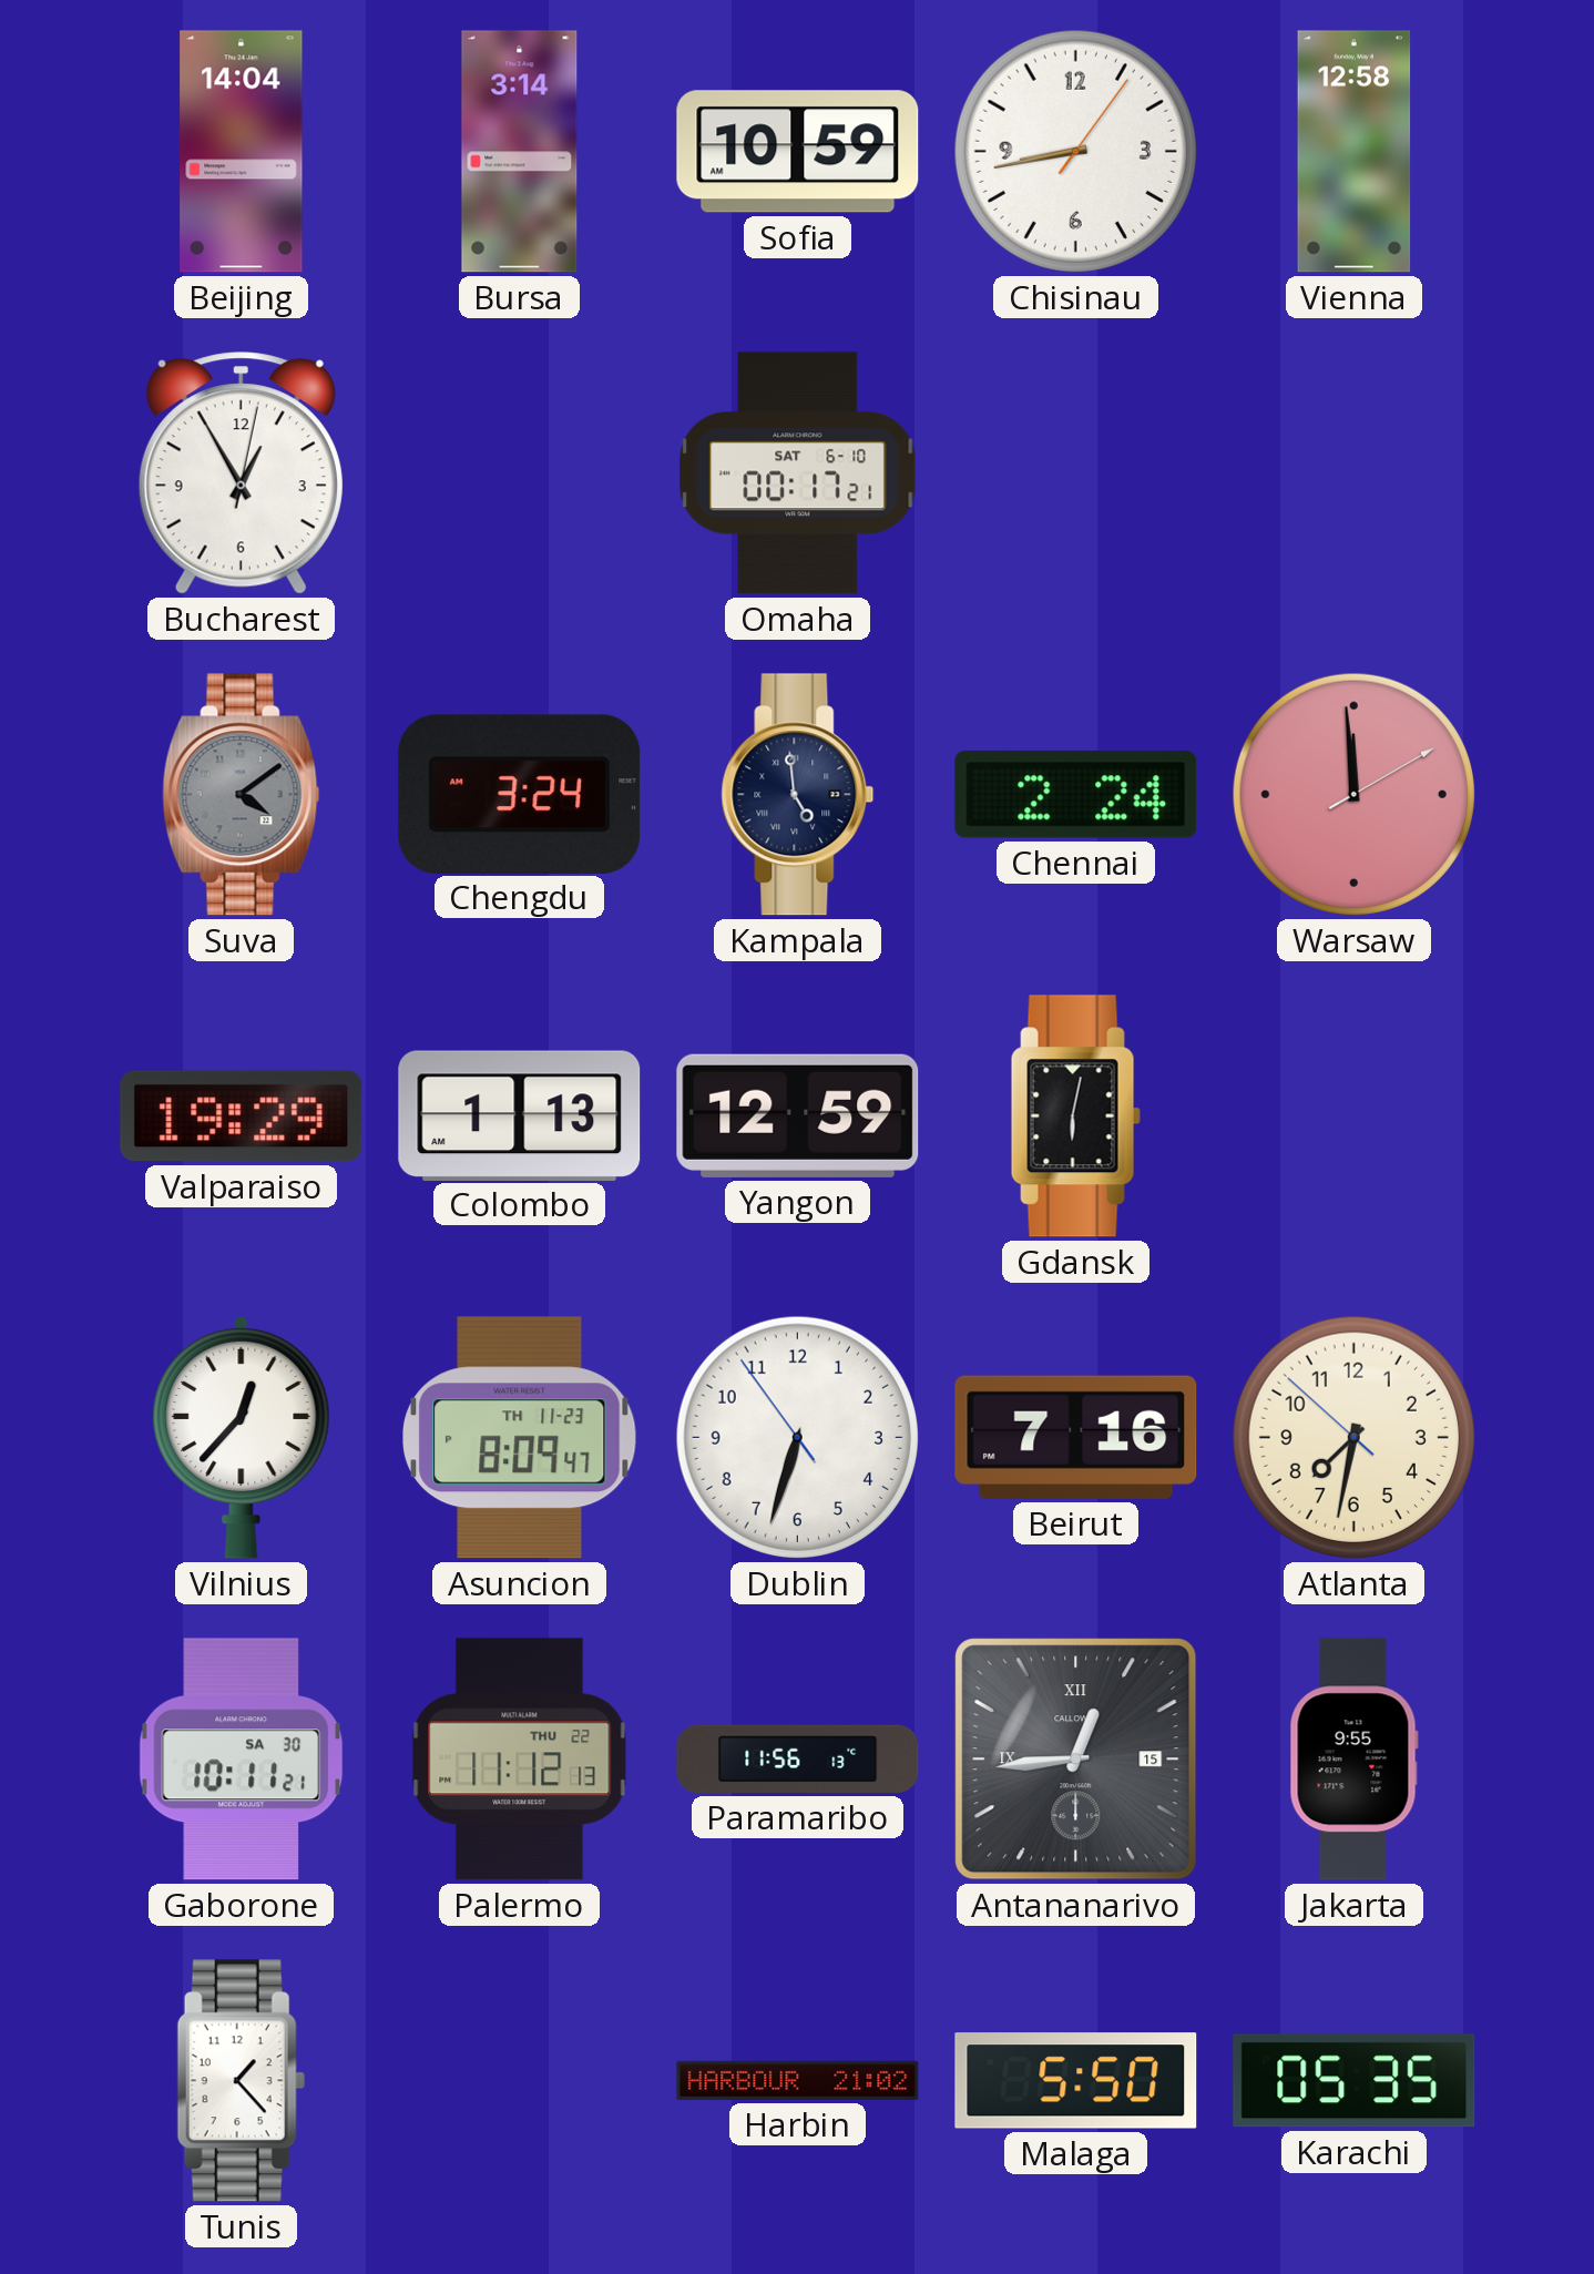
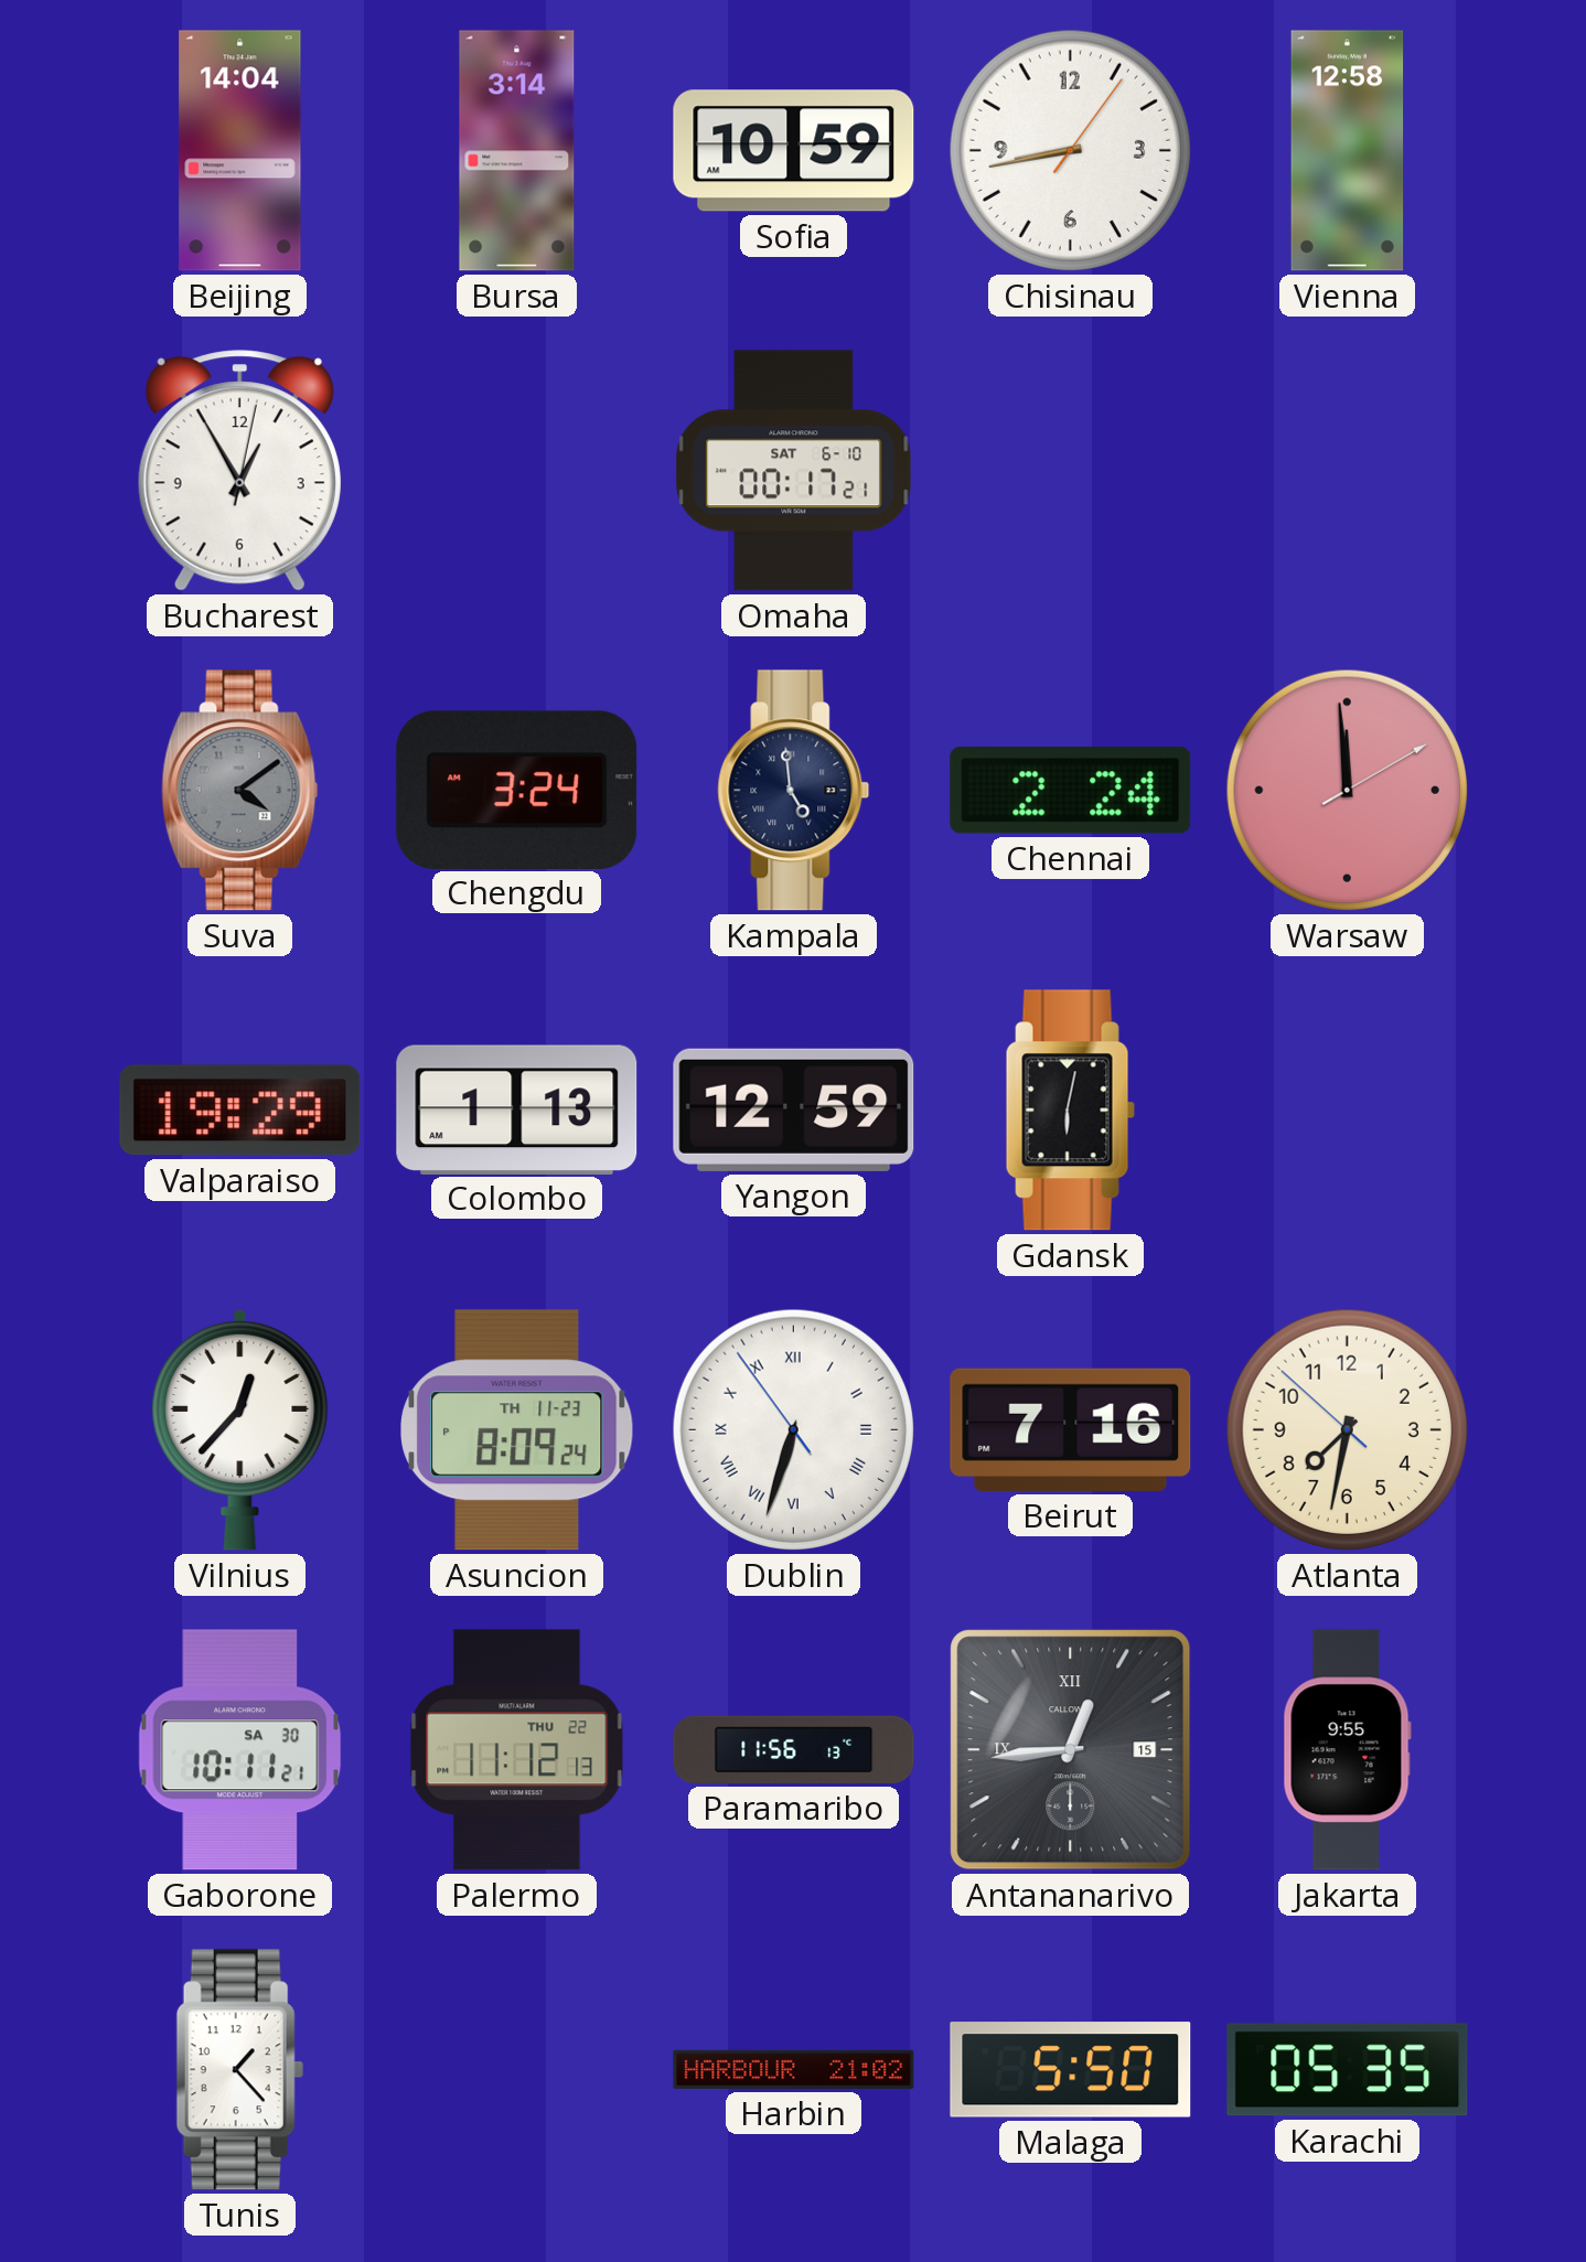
Asuncion: 8:09:47 PM -> 8:09:24 PM
Dublin numerals: Arabic -> Roman
